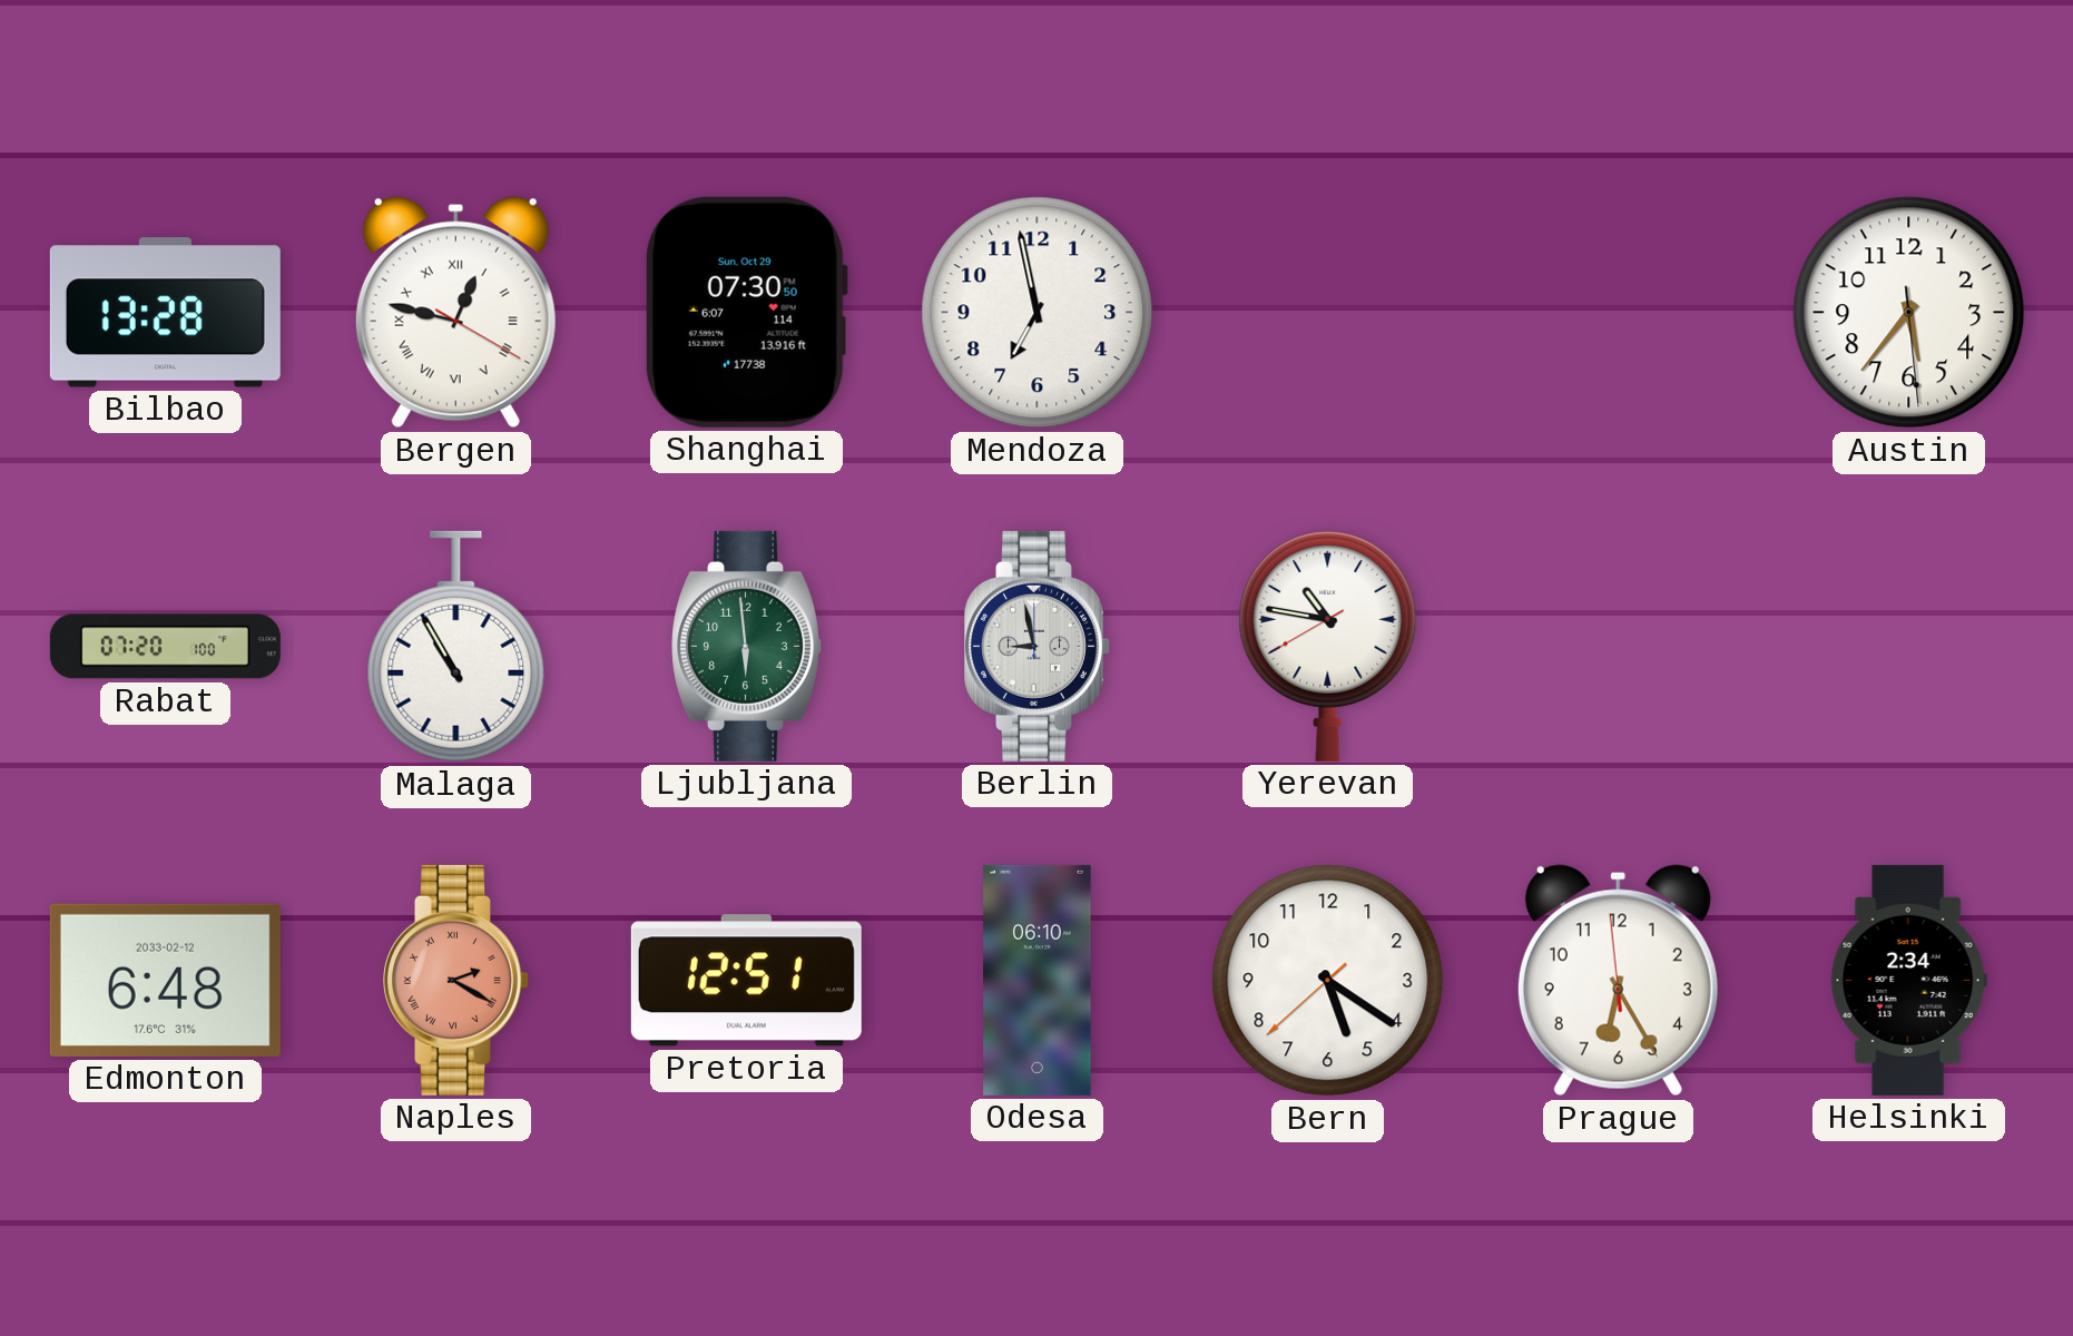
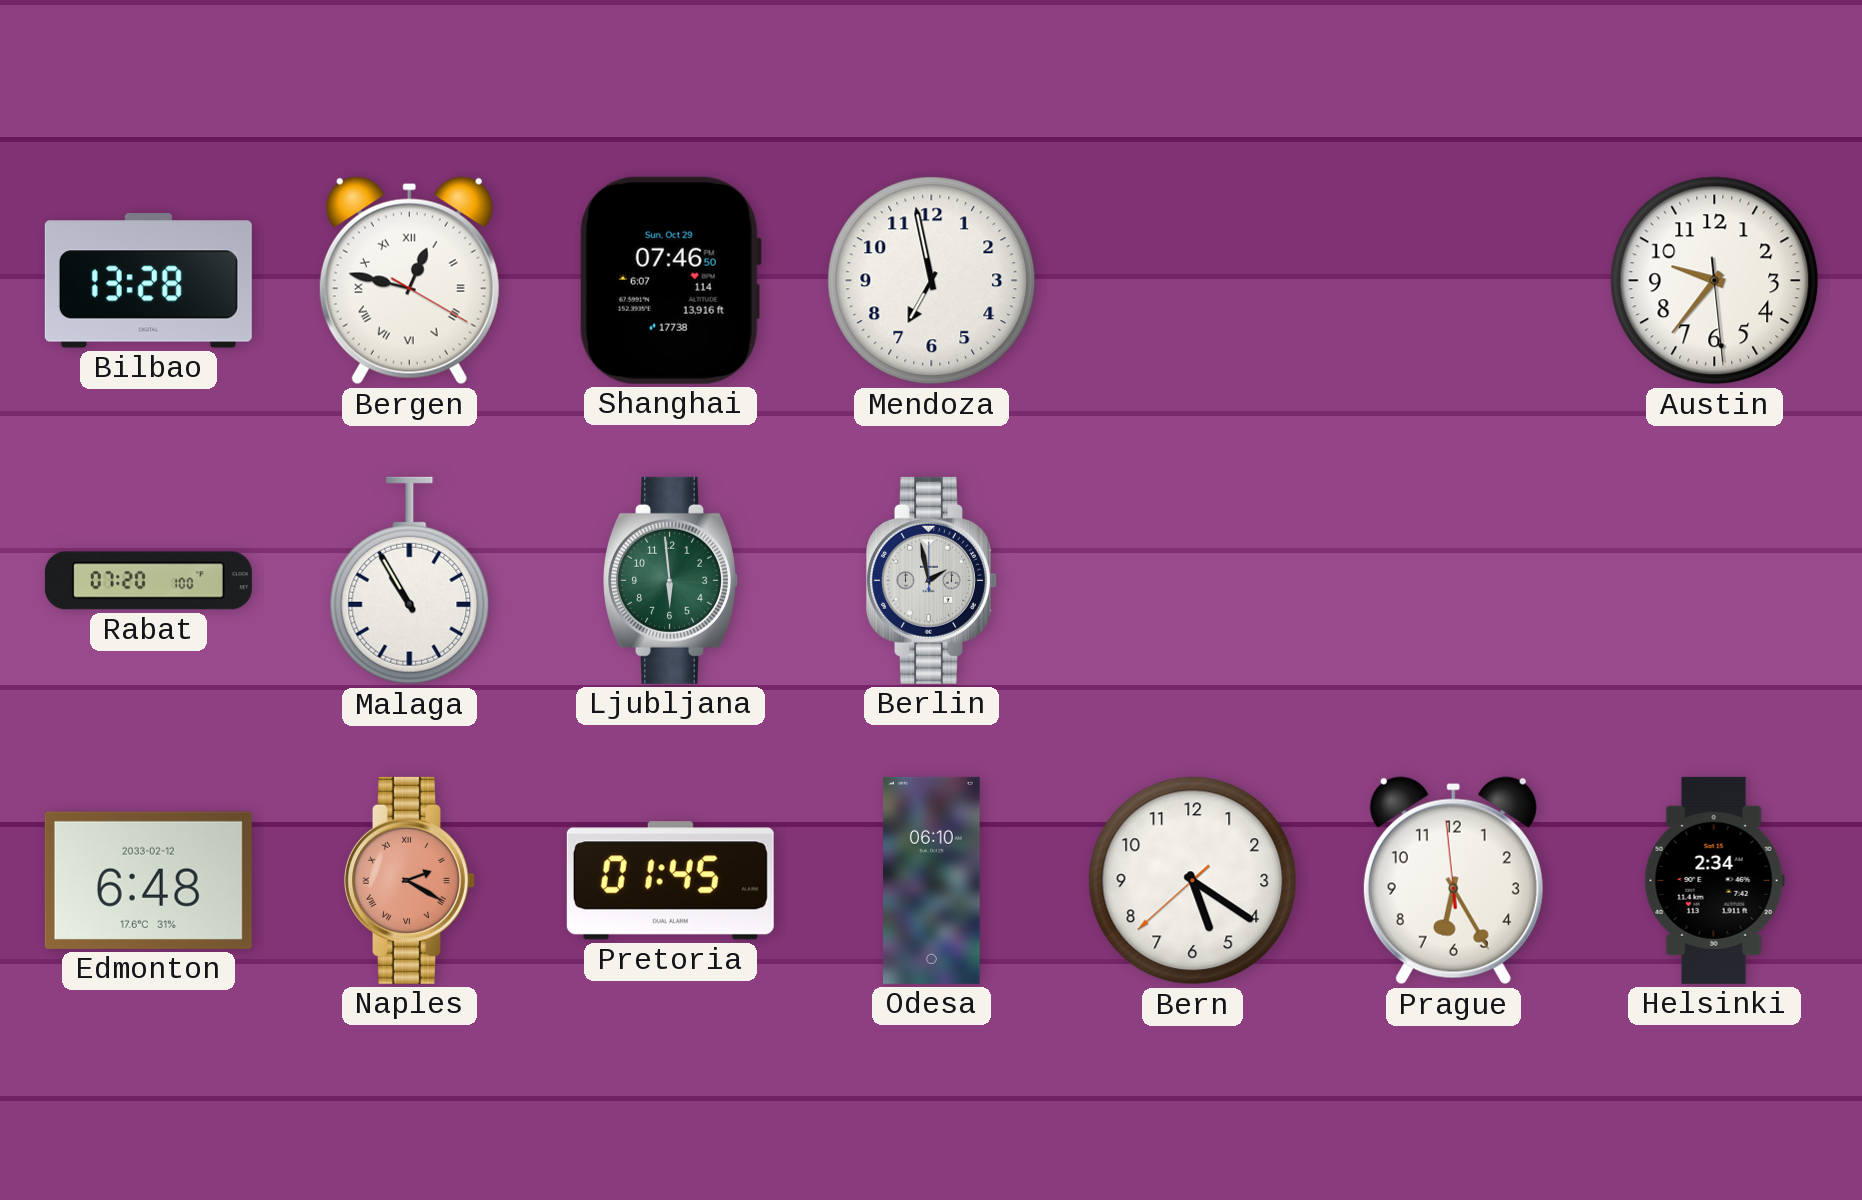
Shanghai: 07:30 -> 07:46
Austin: 5:36 -> 9:36
Berlin: 8:58 -> 1:58
Yerevan: 10:46 -> none
Pretoria: 12:51 -> 01:45
